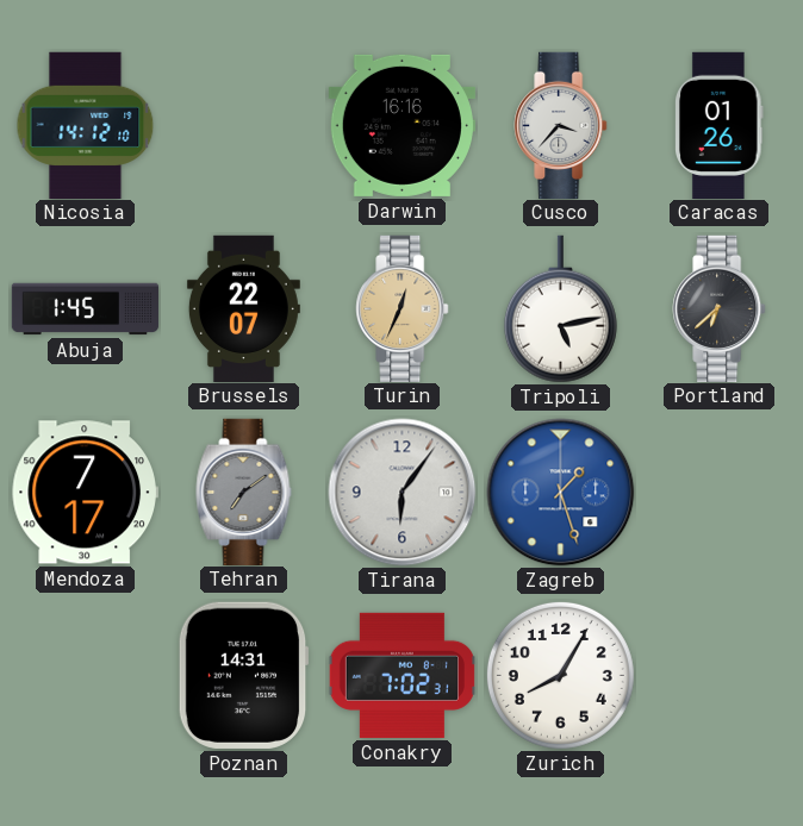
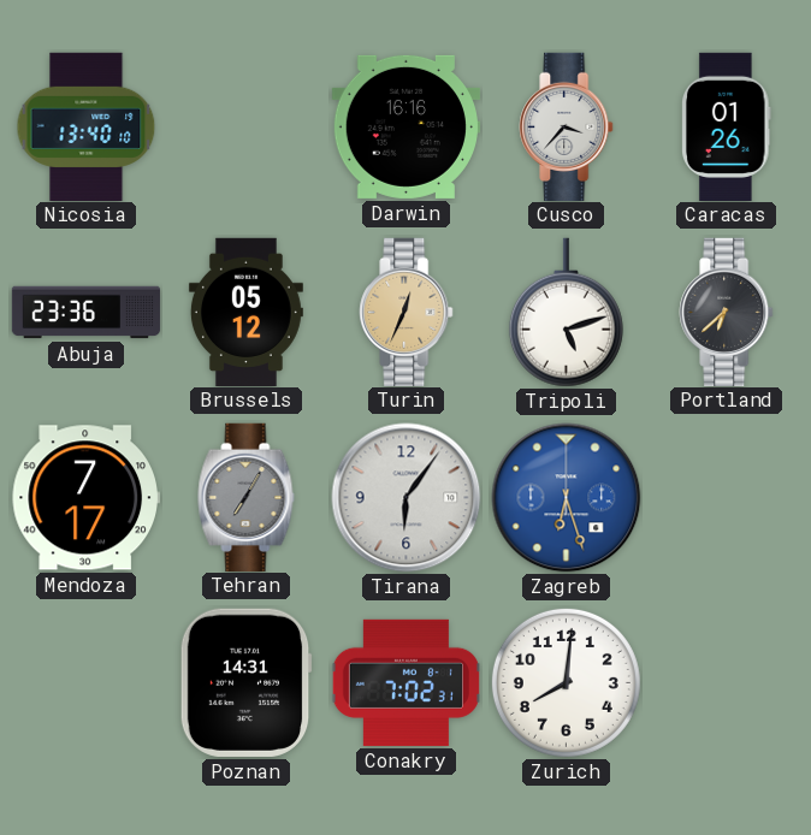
Nicosia: 14:12 -> 13:40
Abuja: 1:45 -> 23:36
Brussels: 22:07 -> 05:12
Tripoli: 5:13 -> 5:12
Tehran: 7:09 -> 7:05
Zagreb: 1:27 -> 6:27
Zurich: 8:05 -> 8:01
